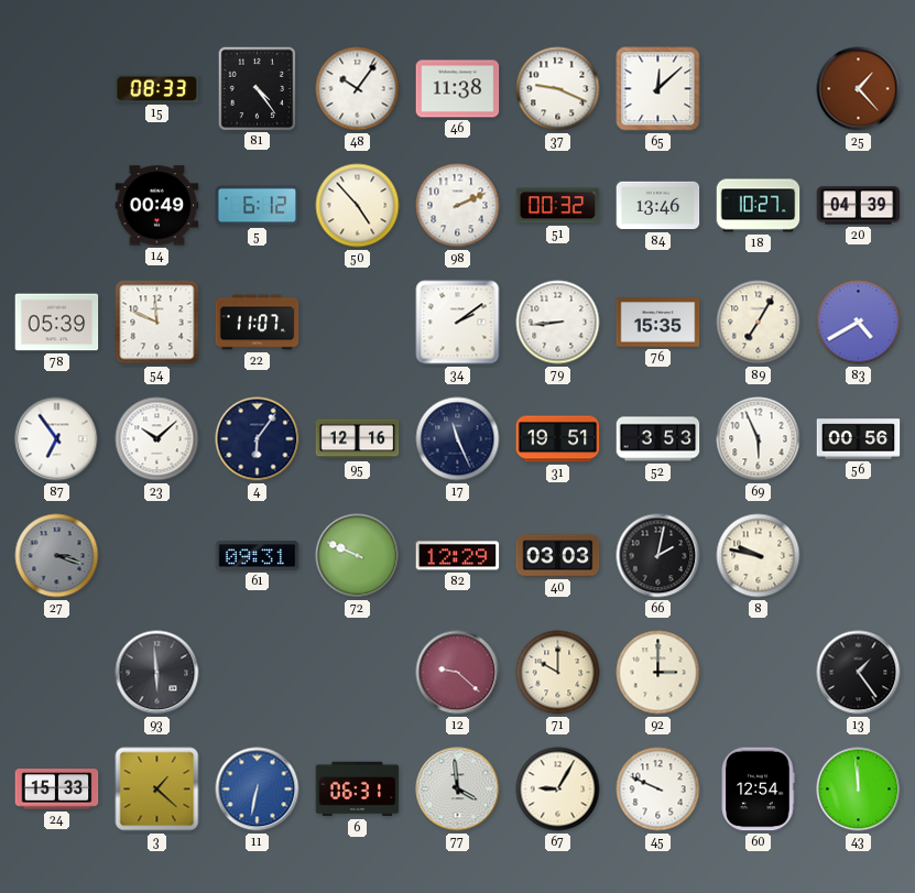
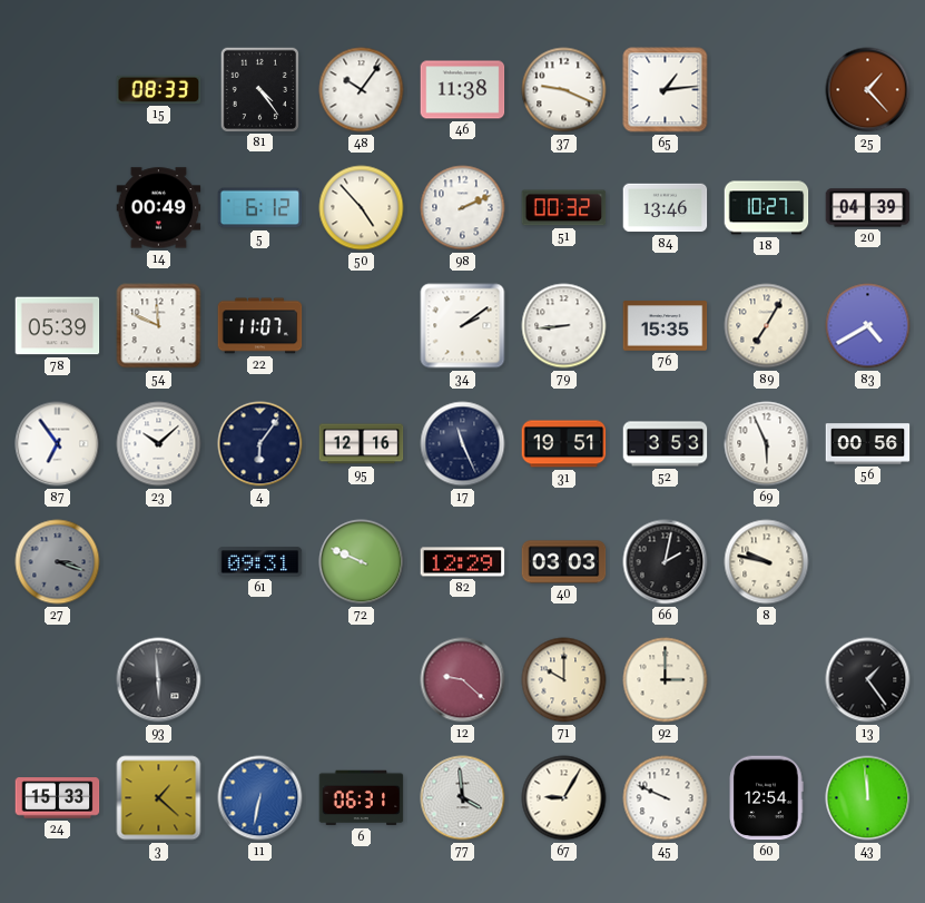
65: 12:08 -> 1:14
